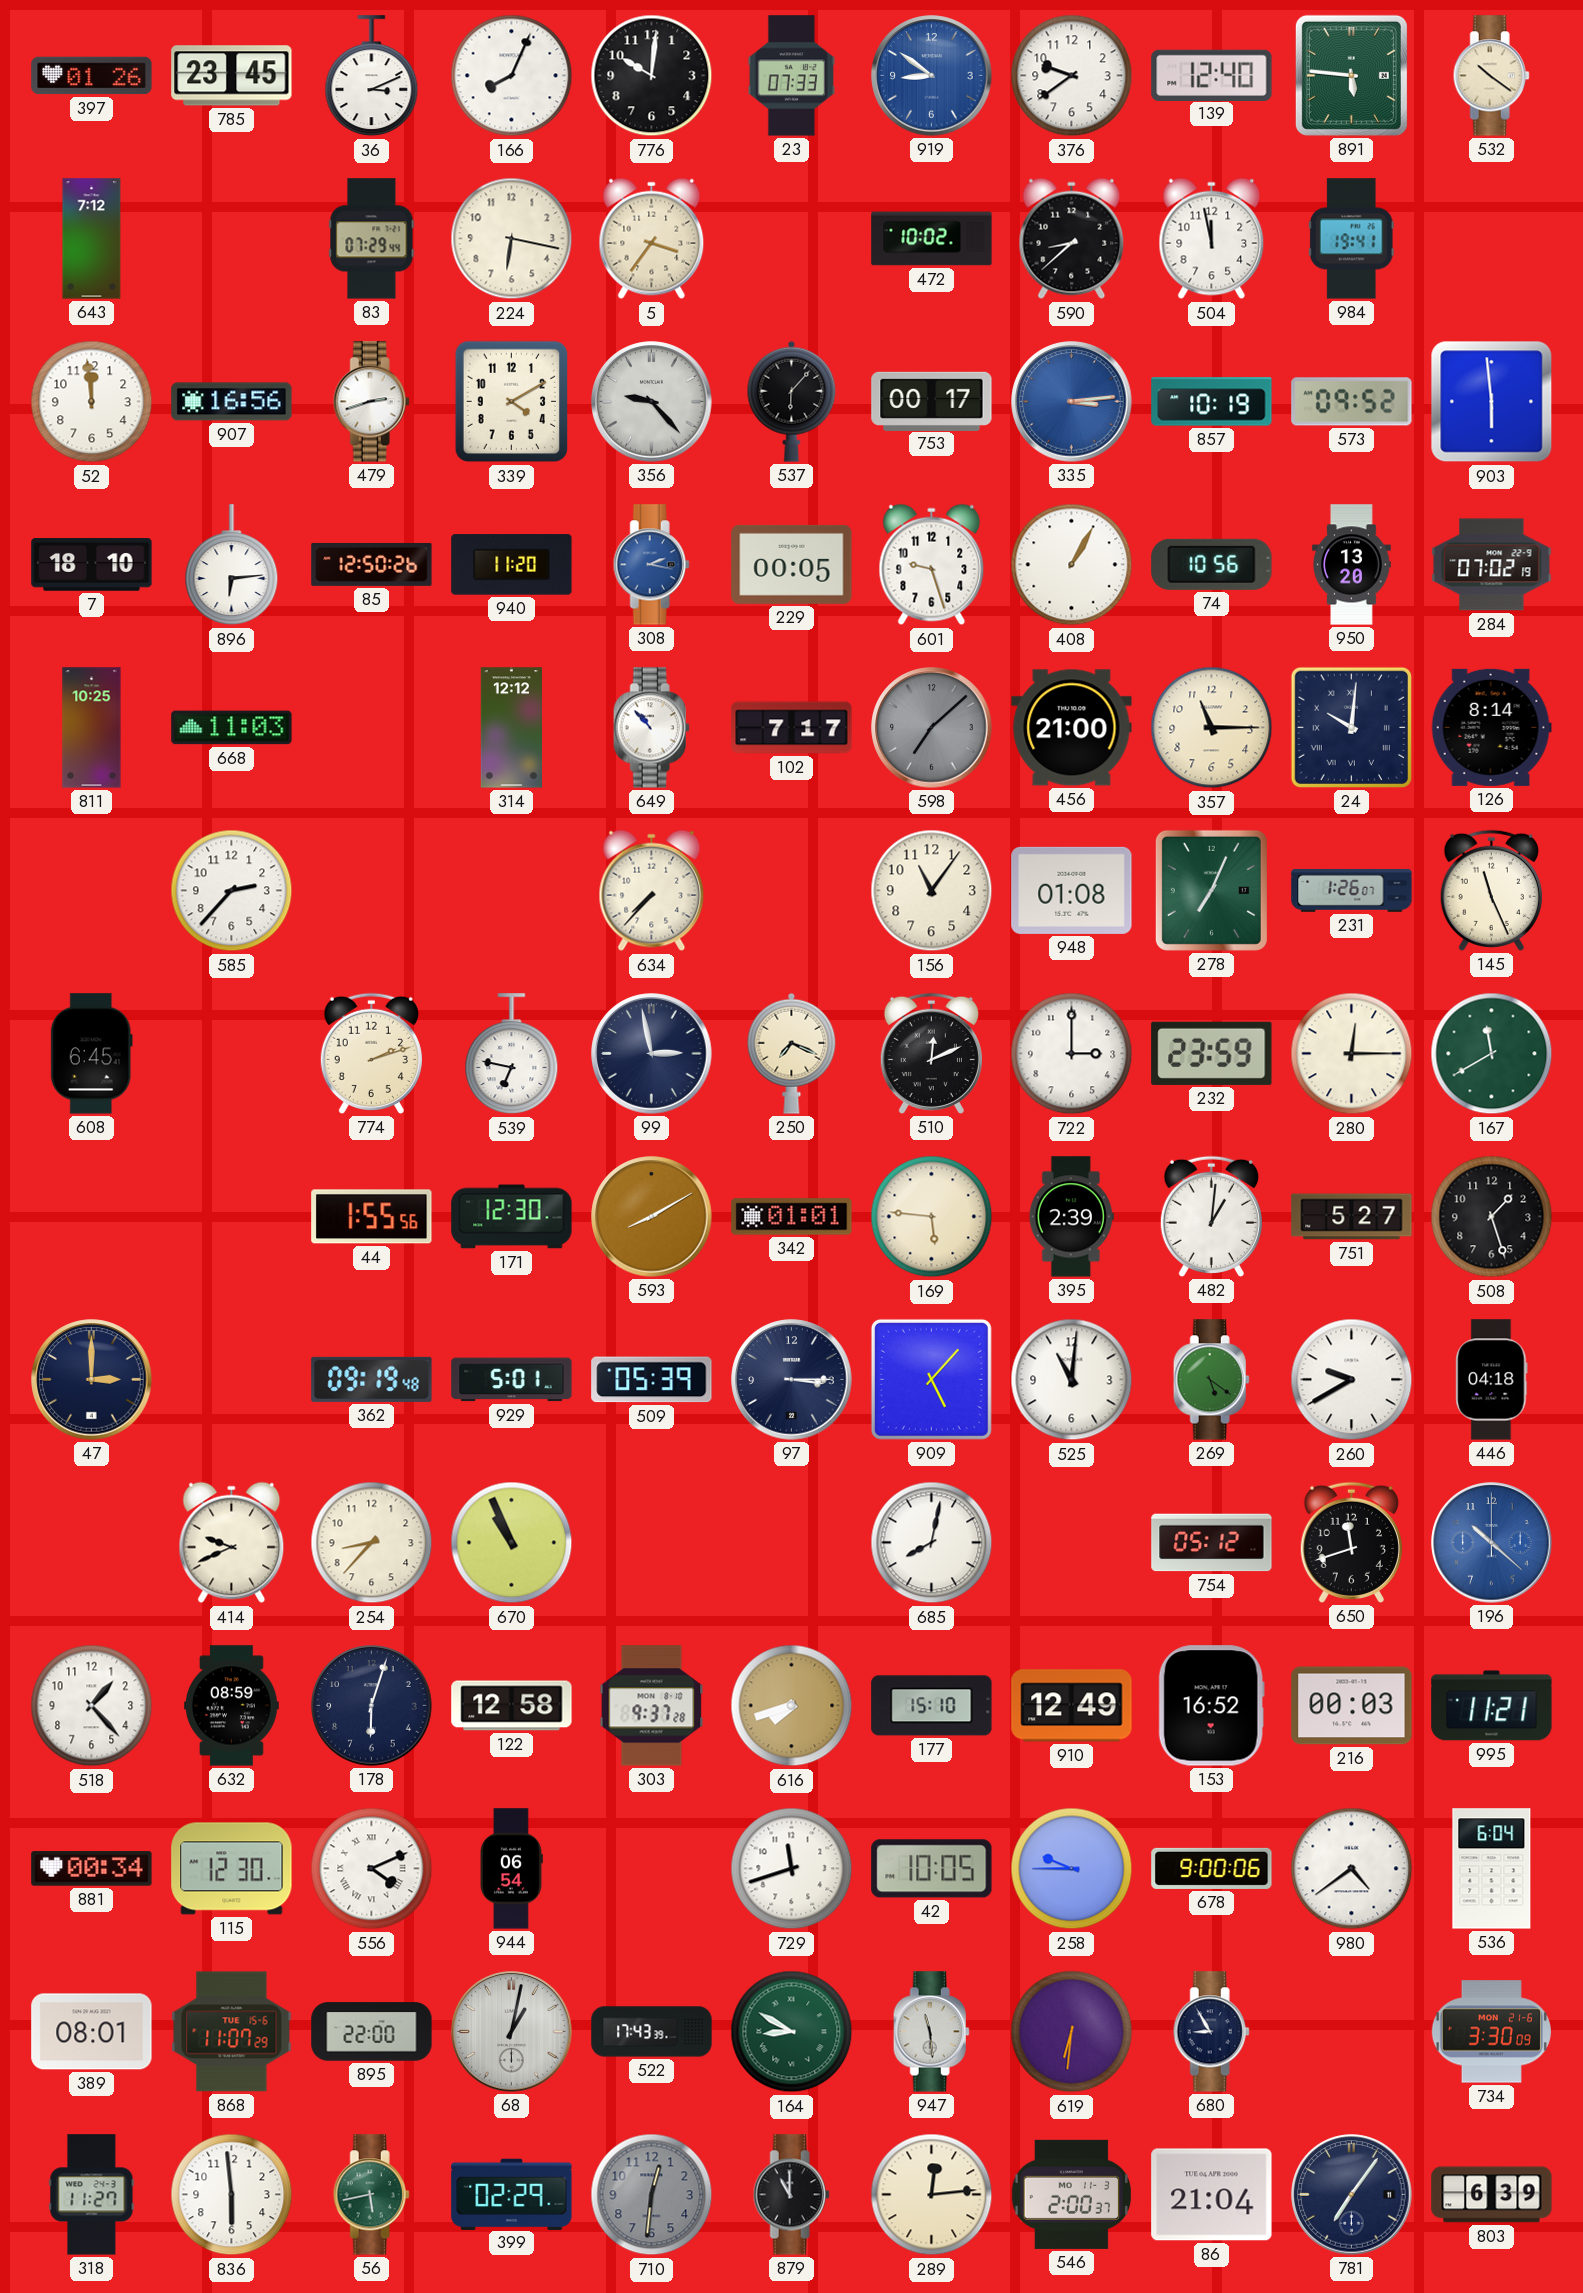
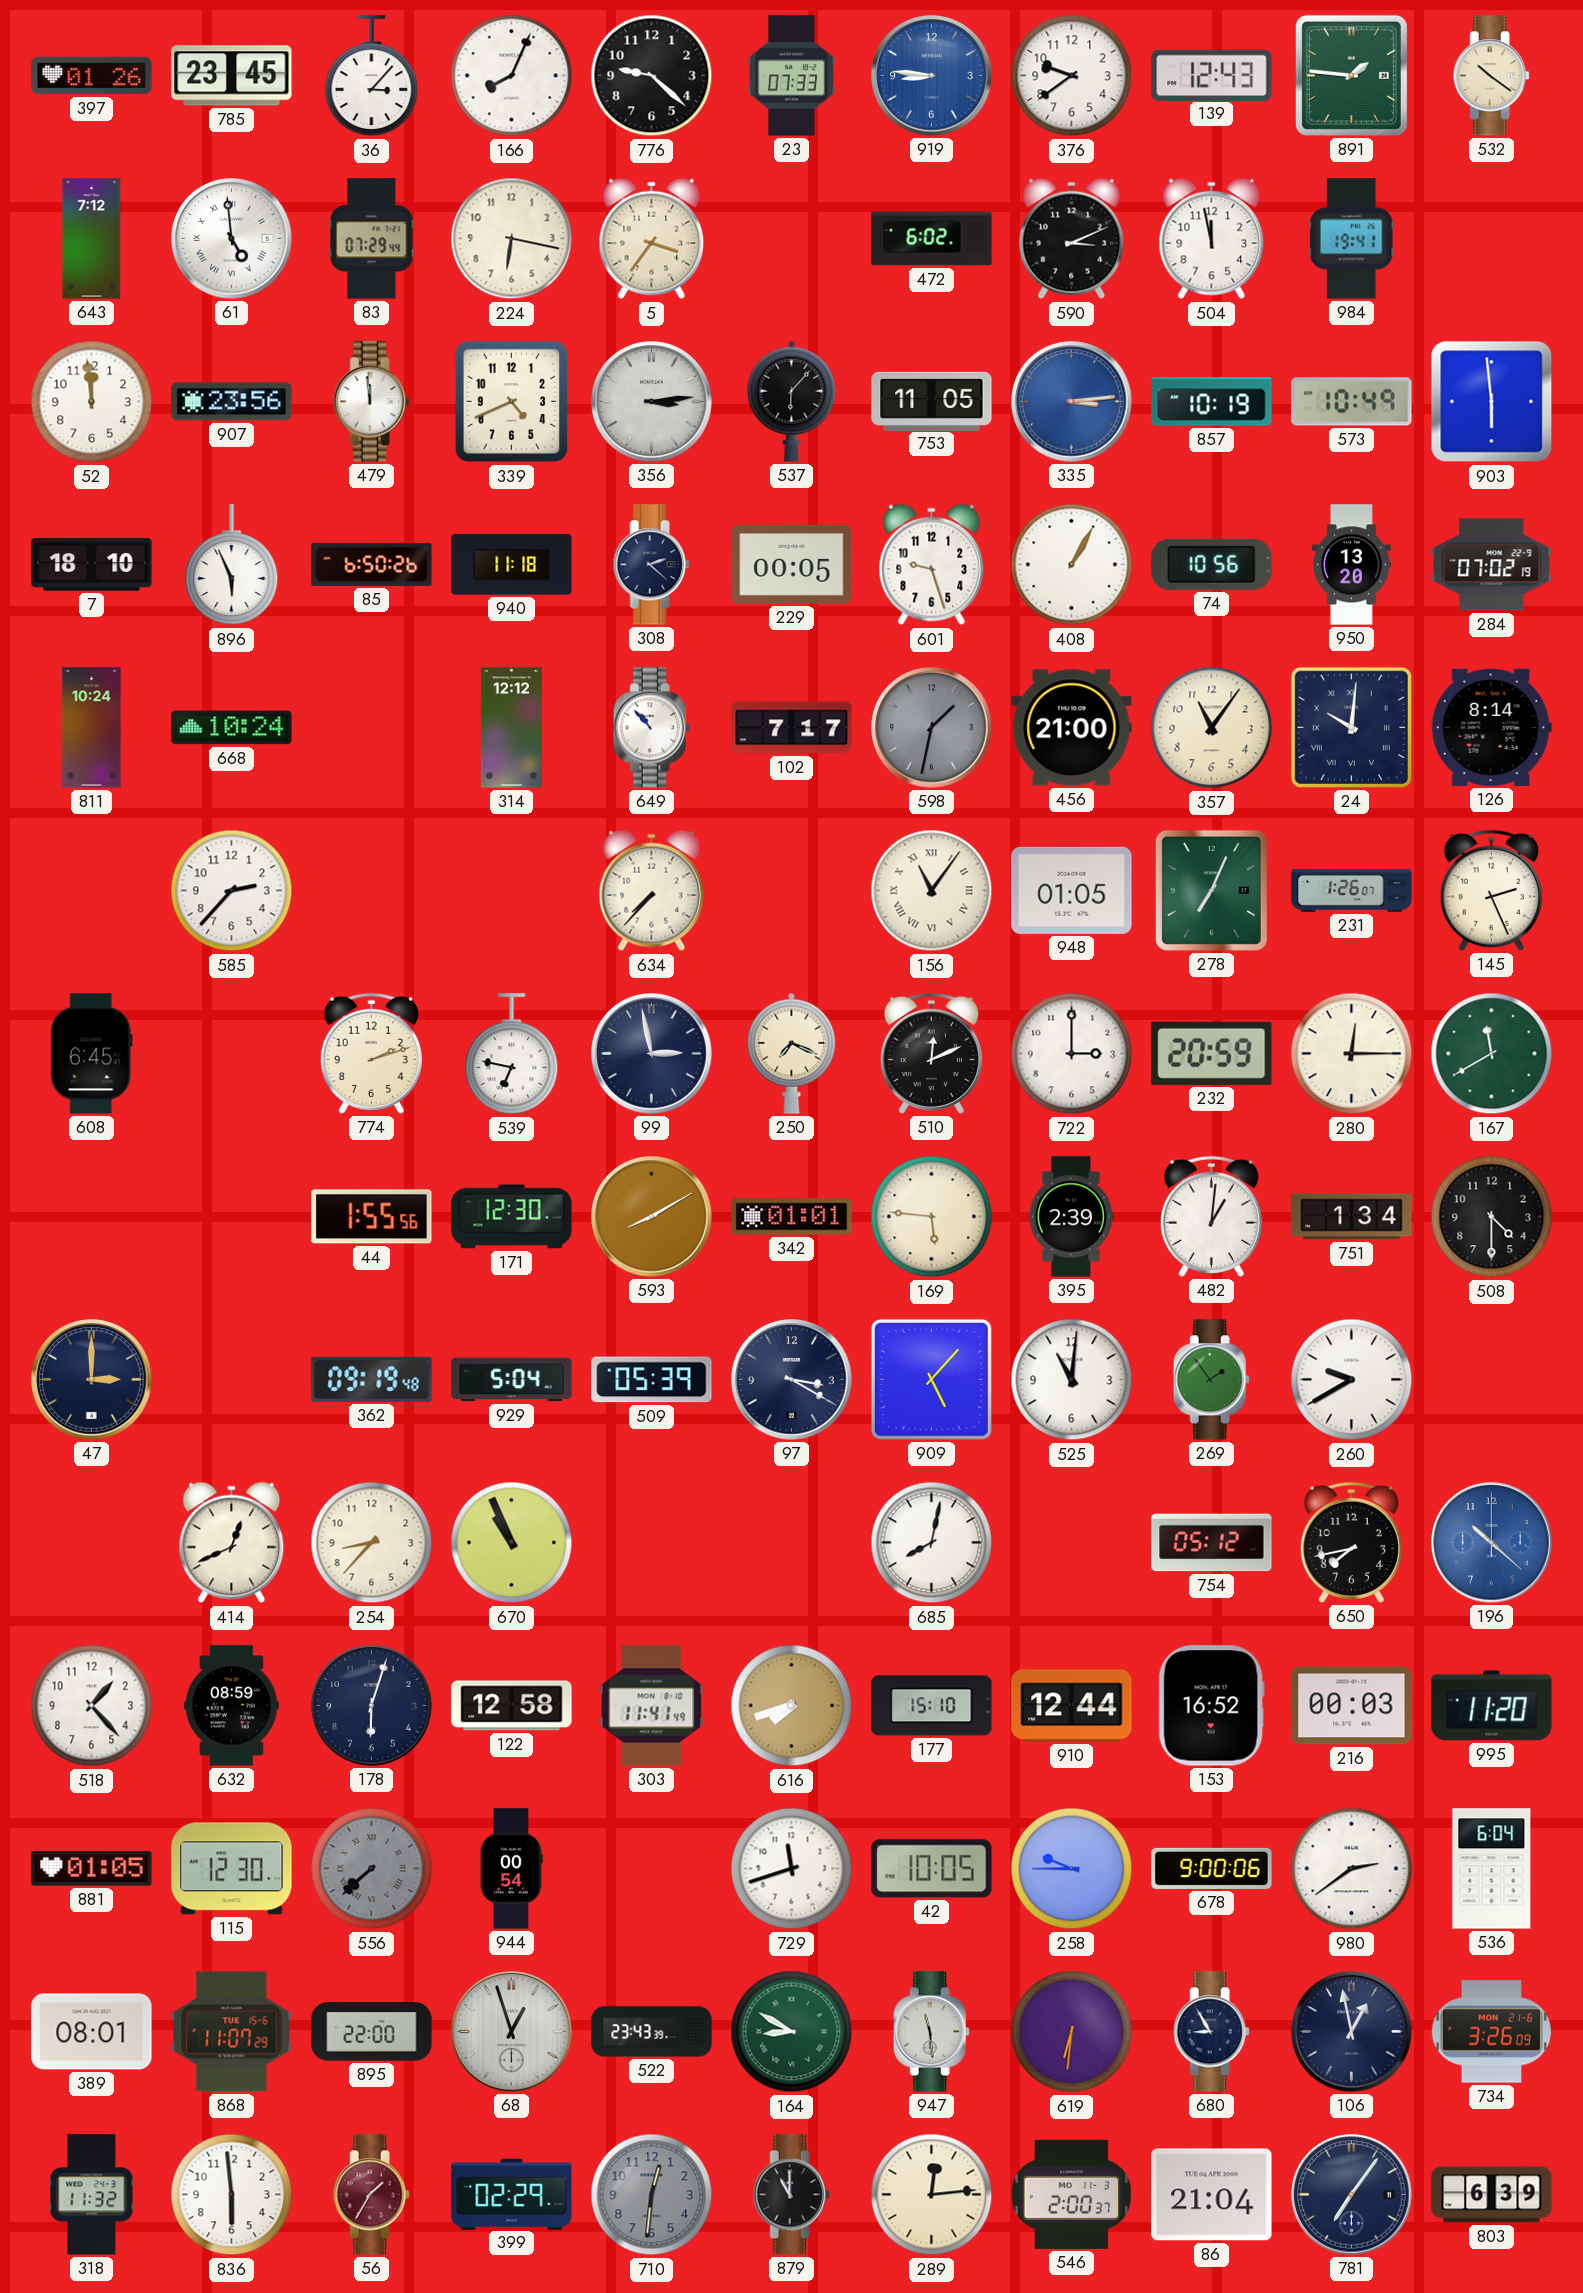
36: 3:11 -> 3:07
776: 10:01 -> 9:22
919: 8:51 -> 8:46
139: 12:40 -> 12:43
891: 5:46 -> 1:46
61: none -> 4:59
472: 10:02 -> 6:02
590: 8:38 -> 3:11
907: 16:56 -> 23:56
479: 2:42 -> 11:59
339: 4:10 -> 4:41
356: 9:23 -> 3:14
753: 00:17 -> 11:05
573: 09:52 -> 10:49
896: 6:14 -> 5:56
85: 12:50 -> 6:50
940: 11:20 -> 11:18
308: 2:17 -> 2:22
308 dial: blue -> navy
811: 10:25 -> 10:24
668: 11:03 -> 10:24
598: 7:08 -> 1:32
357: 11:15 -> 11:06
156 numerals: Arabic -> Roman
948: 01:08 -> 01:05
145: 11:26 -> 2:26
232: 23:59 -> 20:59
751: 5:27 -> 1:34
508: 1:27 -> 4:30
929: 5:01 -> 5:04
97: 3:15 -> 3:20
269: 5:21 -> 1:54
446: 04:18 -> none
414: 9:41 -> 12:41
650: 11:42 -> 7:43
303: 9:37 -> 11:41
910: 12:49 -> 12:44
995: 11:21 -> 11:20
881: 00:34 -> 01:05
556: 4:11 -> 7:38
556 dial: white -> grey
944: 06:54 -> 00:54
980: 4:39 -> 2:39
68: 1:02 -> 12:57
522: 17:43 -> 23:43
106: none -> 12:58
734: 3:30 -> 3:26
318: 11:27 -> 11:32
56: 5:43 -> 1:35
56 dial: green -> burgundy
